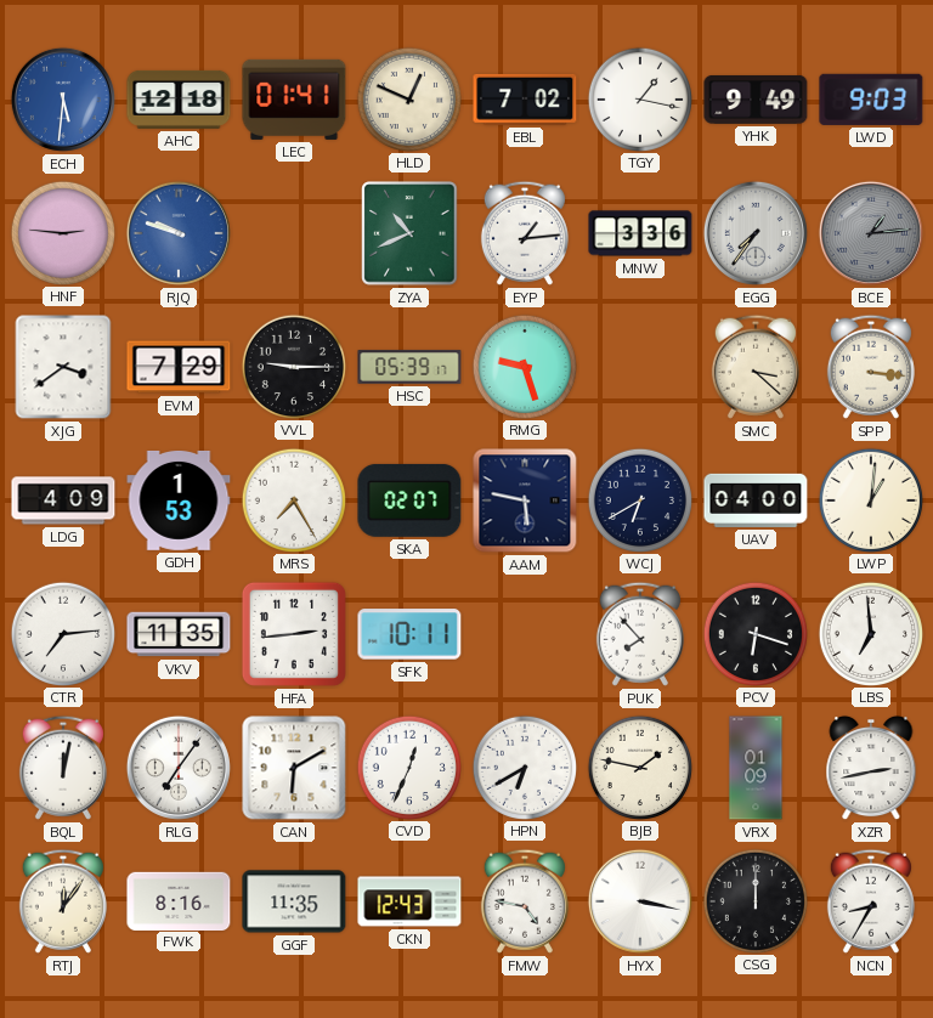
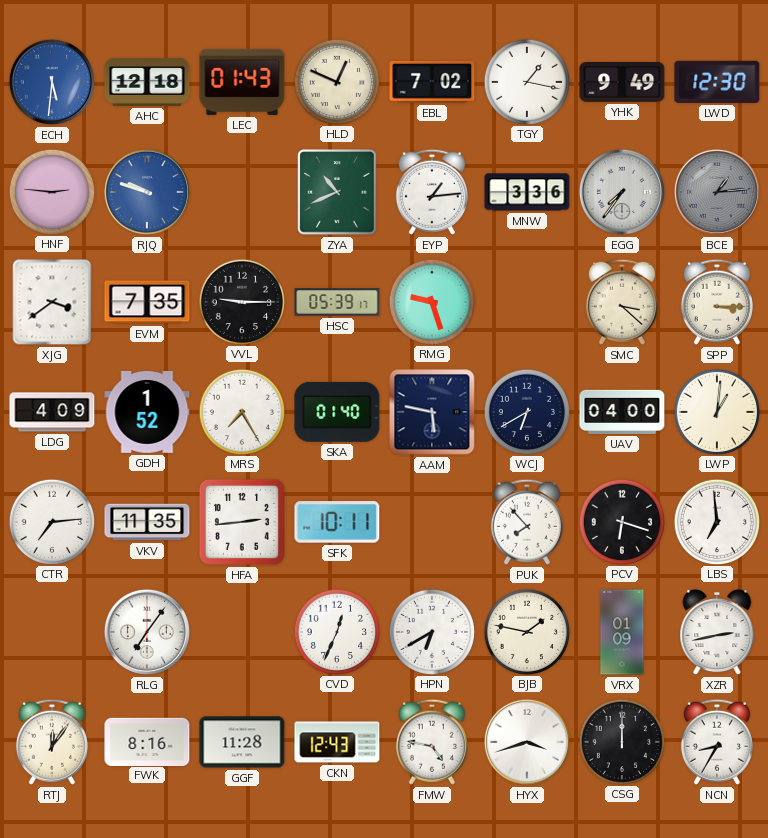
LEC: 01:41 -> 01:43
LWD: 9:03 -> 12:30
EVM: 7:29 -> 7:35
SPP: 3:16 -> 3:15
GDH: 1:53 -> 1:52
SKA: 02:07 -> 01:40
BQL: 12:02 -> none
CAN: 6:10 -> none
GGF: 11:35 -> 11:28
HYX: 3:17 -> 3:42
